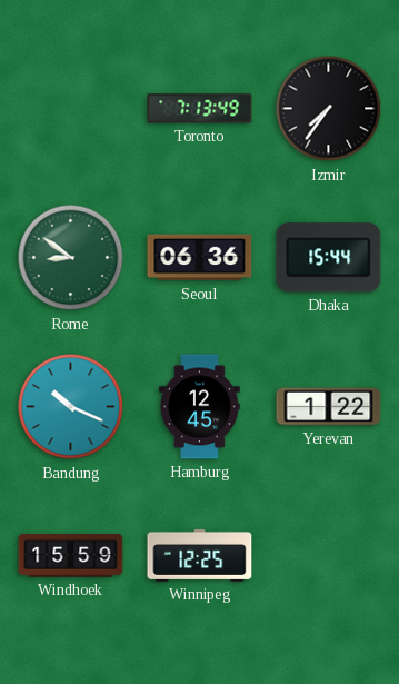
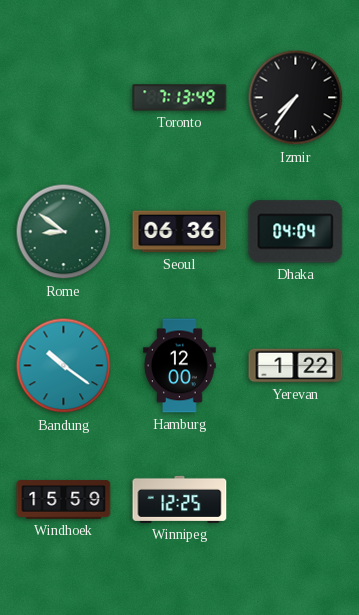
Dhaka: 15:44 -> 04:04
Bandung: 10:19 -> 10:21
Hamburg: 12:45 -> 12:00
